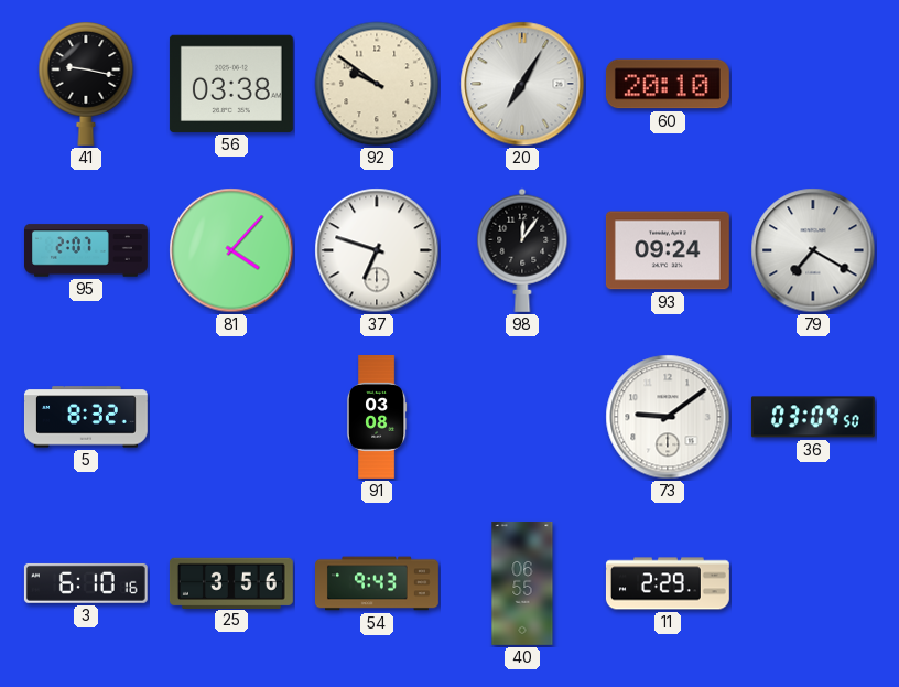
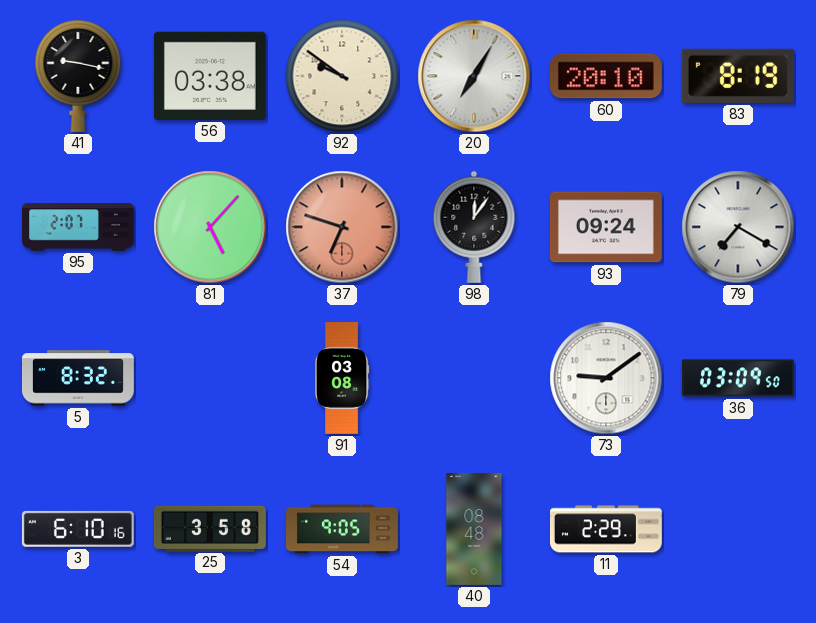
83: none -> 8:19
81: 4:07 -> 5:07
37 dial: white -> salmon
25: 3:56 -> 3:58
54: 9:43 -> 9:05
40: 06:55 -> 08:48
